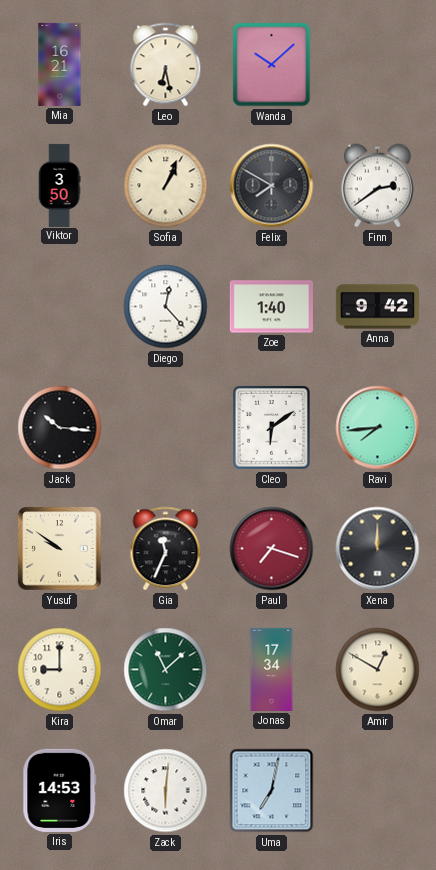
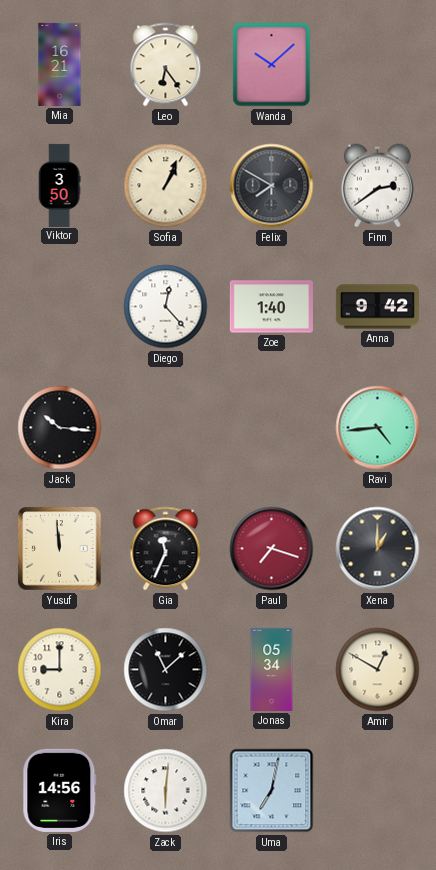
Leo: 6:28 -> 6:24
Cleo: 6:09 -> none
Ravi: 7:44 -> 4:44
Yusuf: 9:51 -> 11:59
Xena: 12:00 -> 1:00
Omar dial: green -> black
Jonas: 17:34 -> 05:34
Iris: 14:53 -> 14:56
